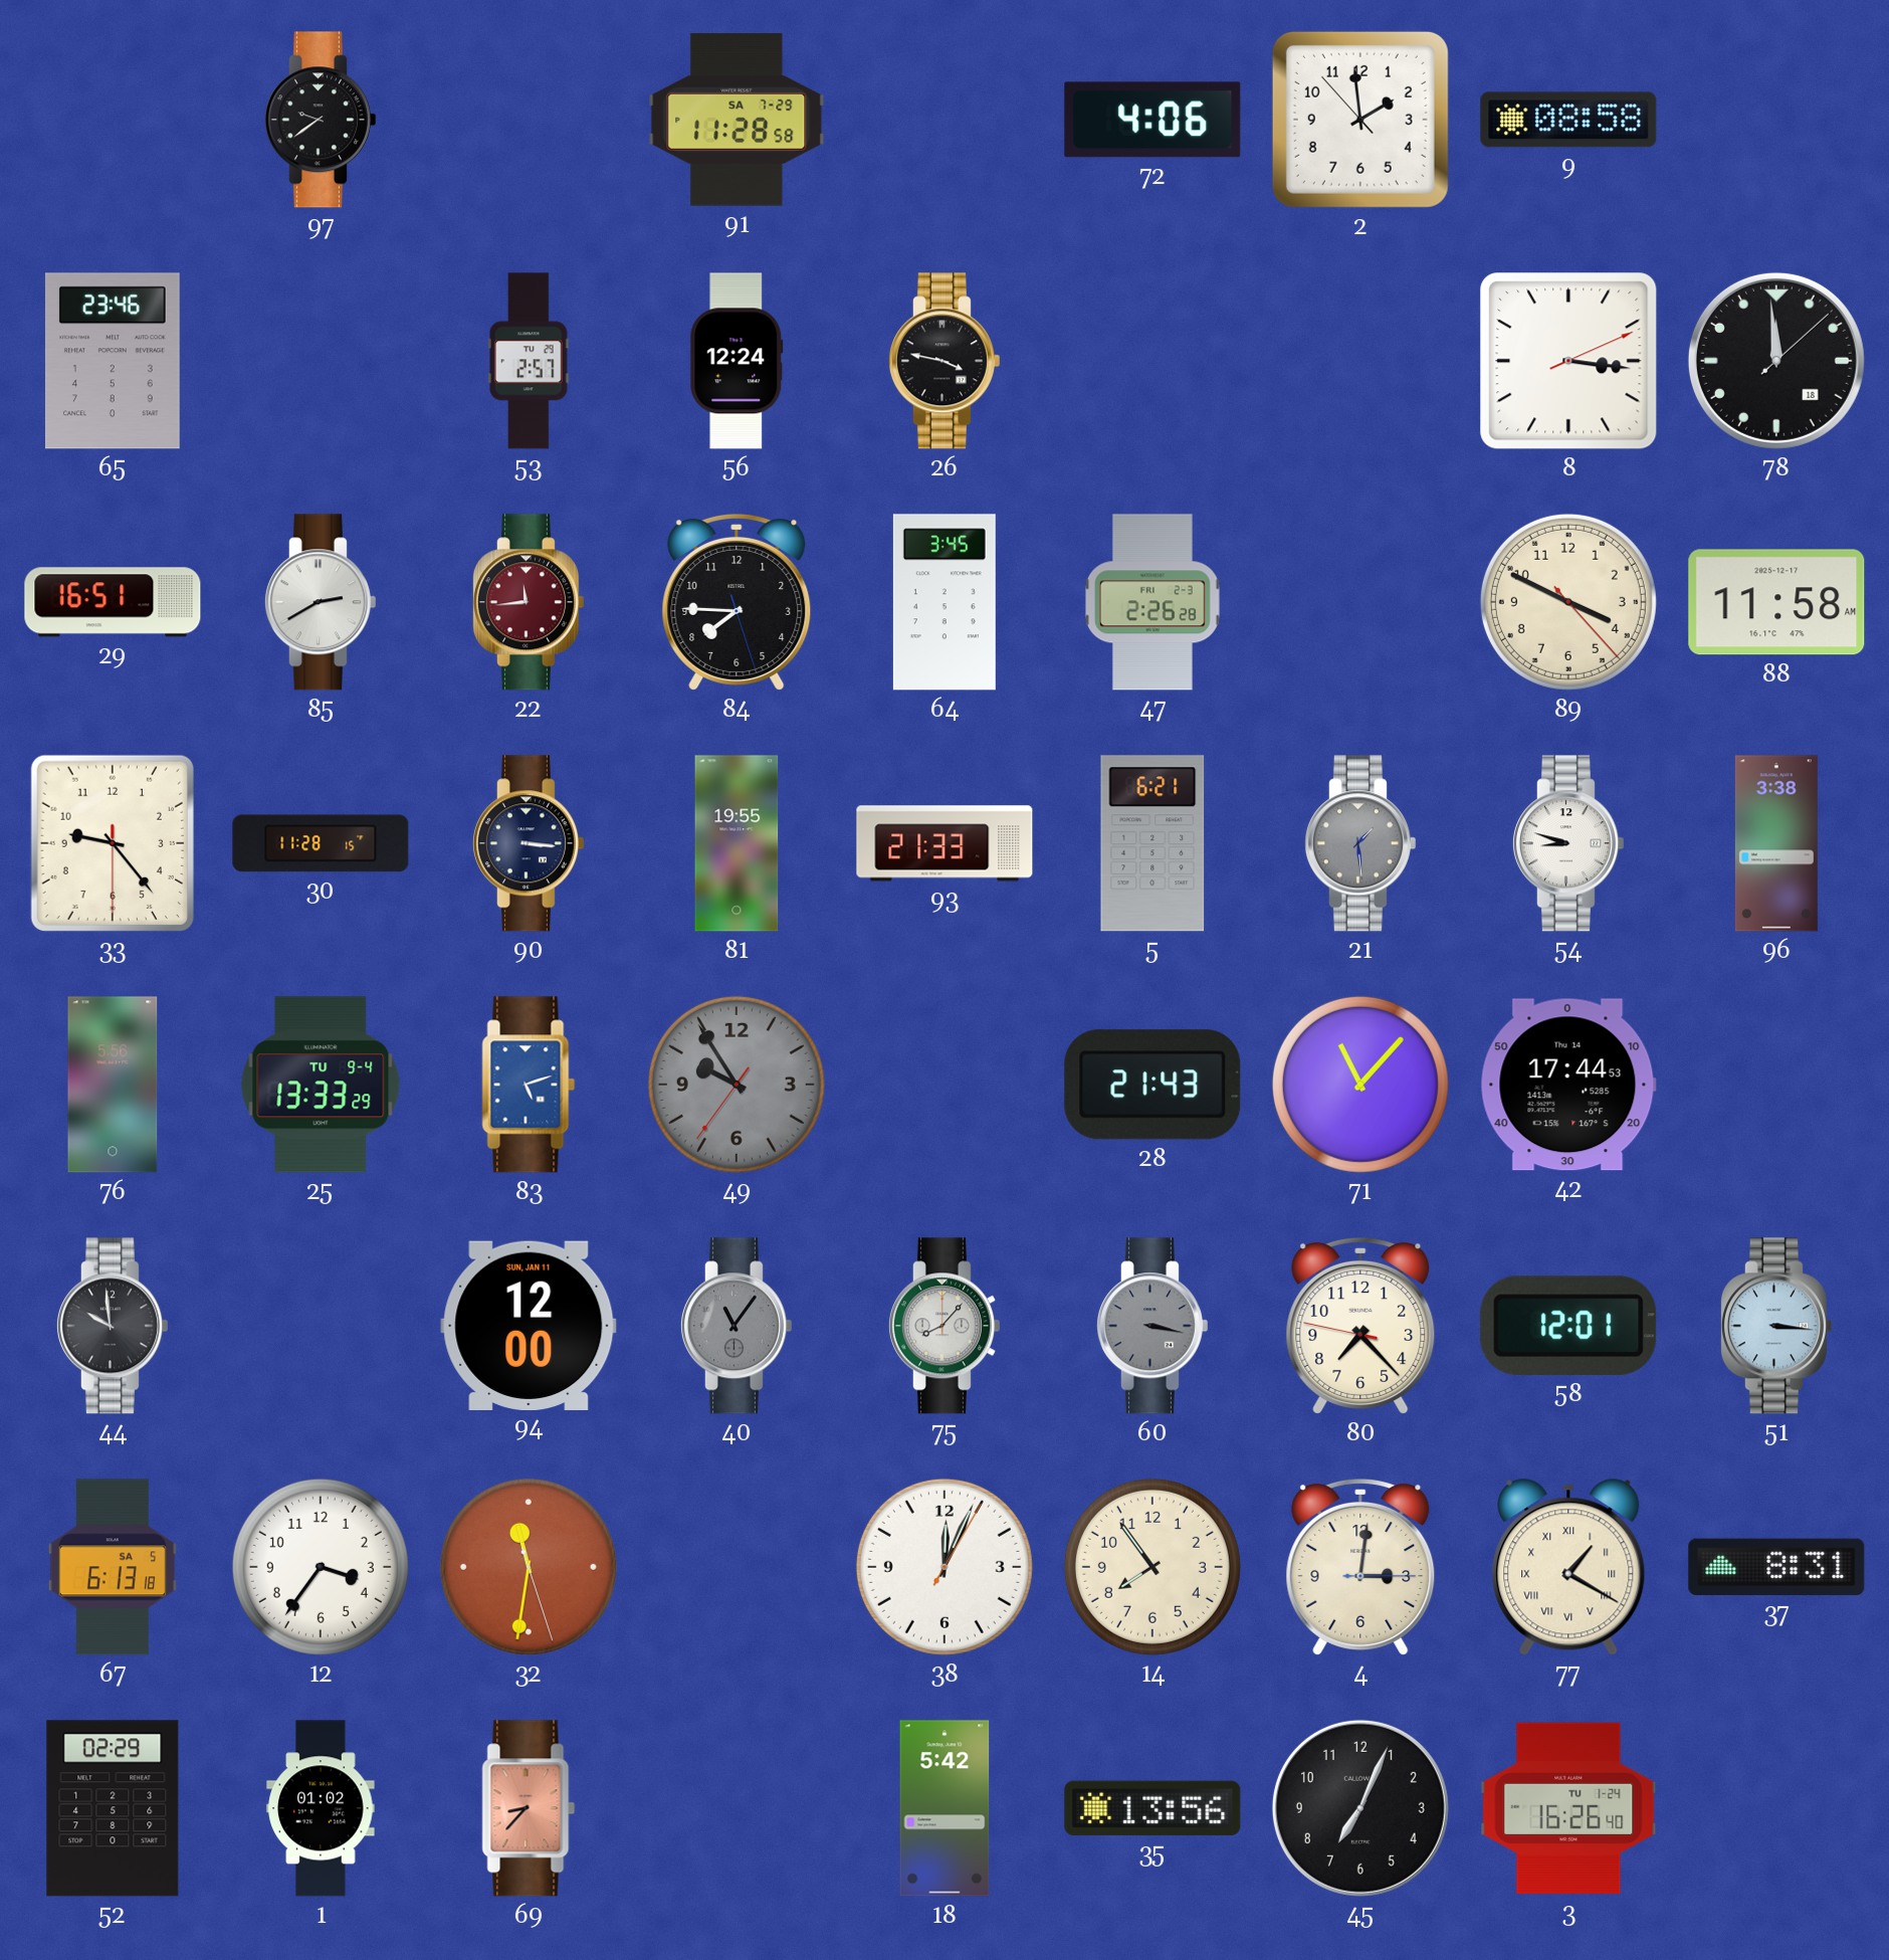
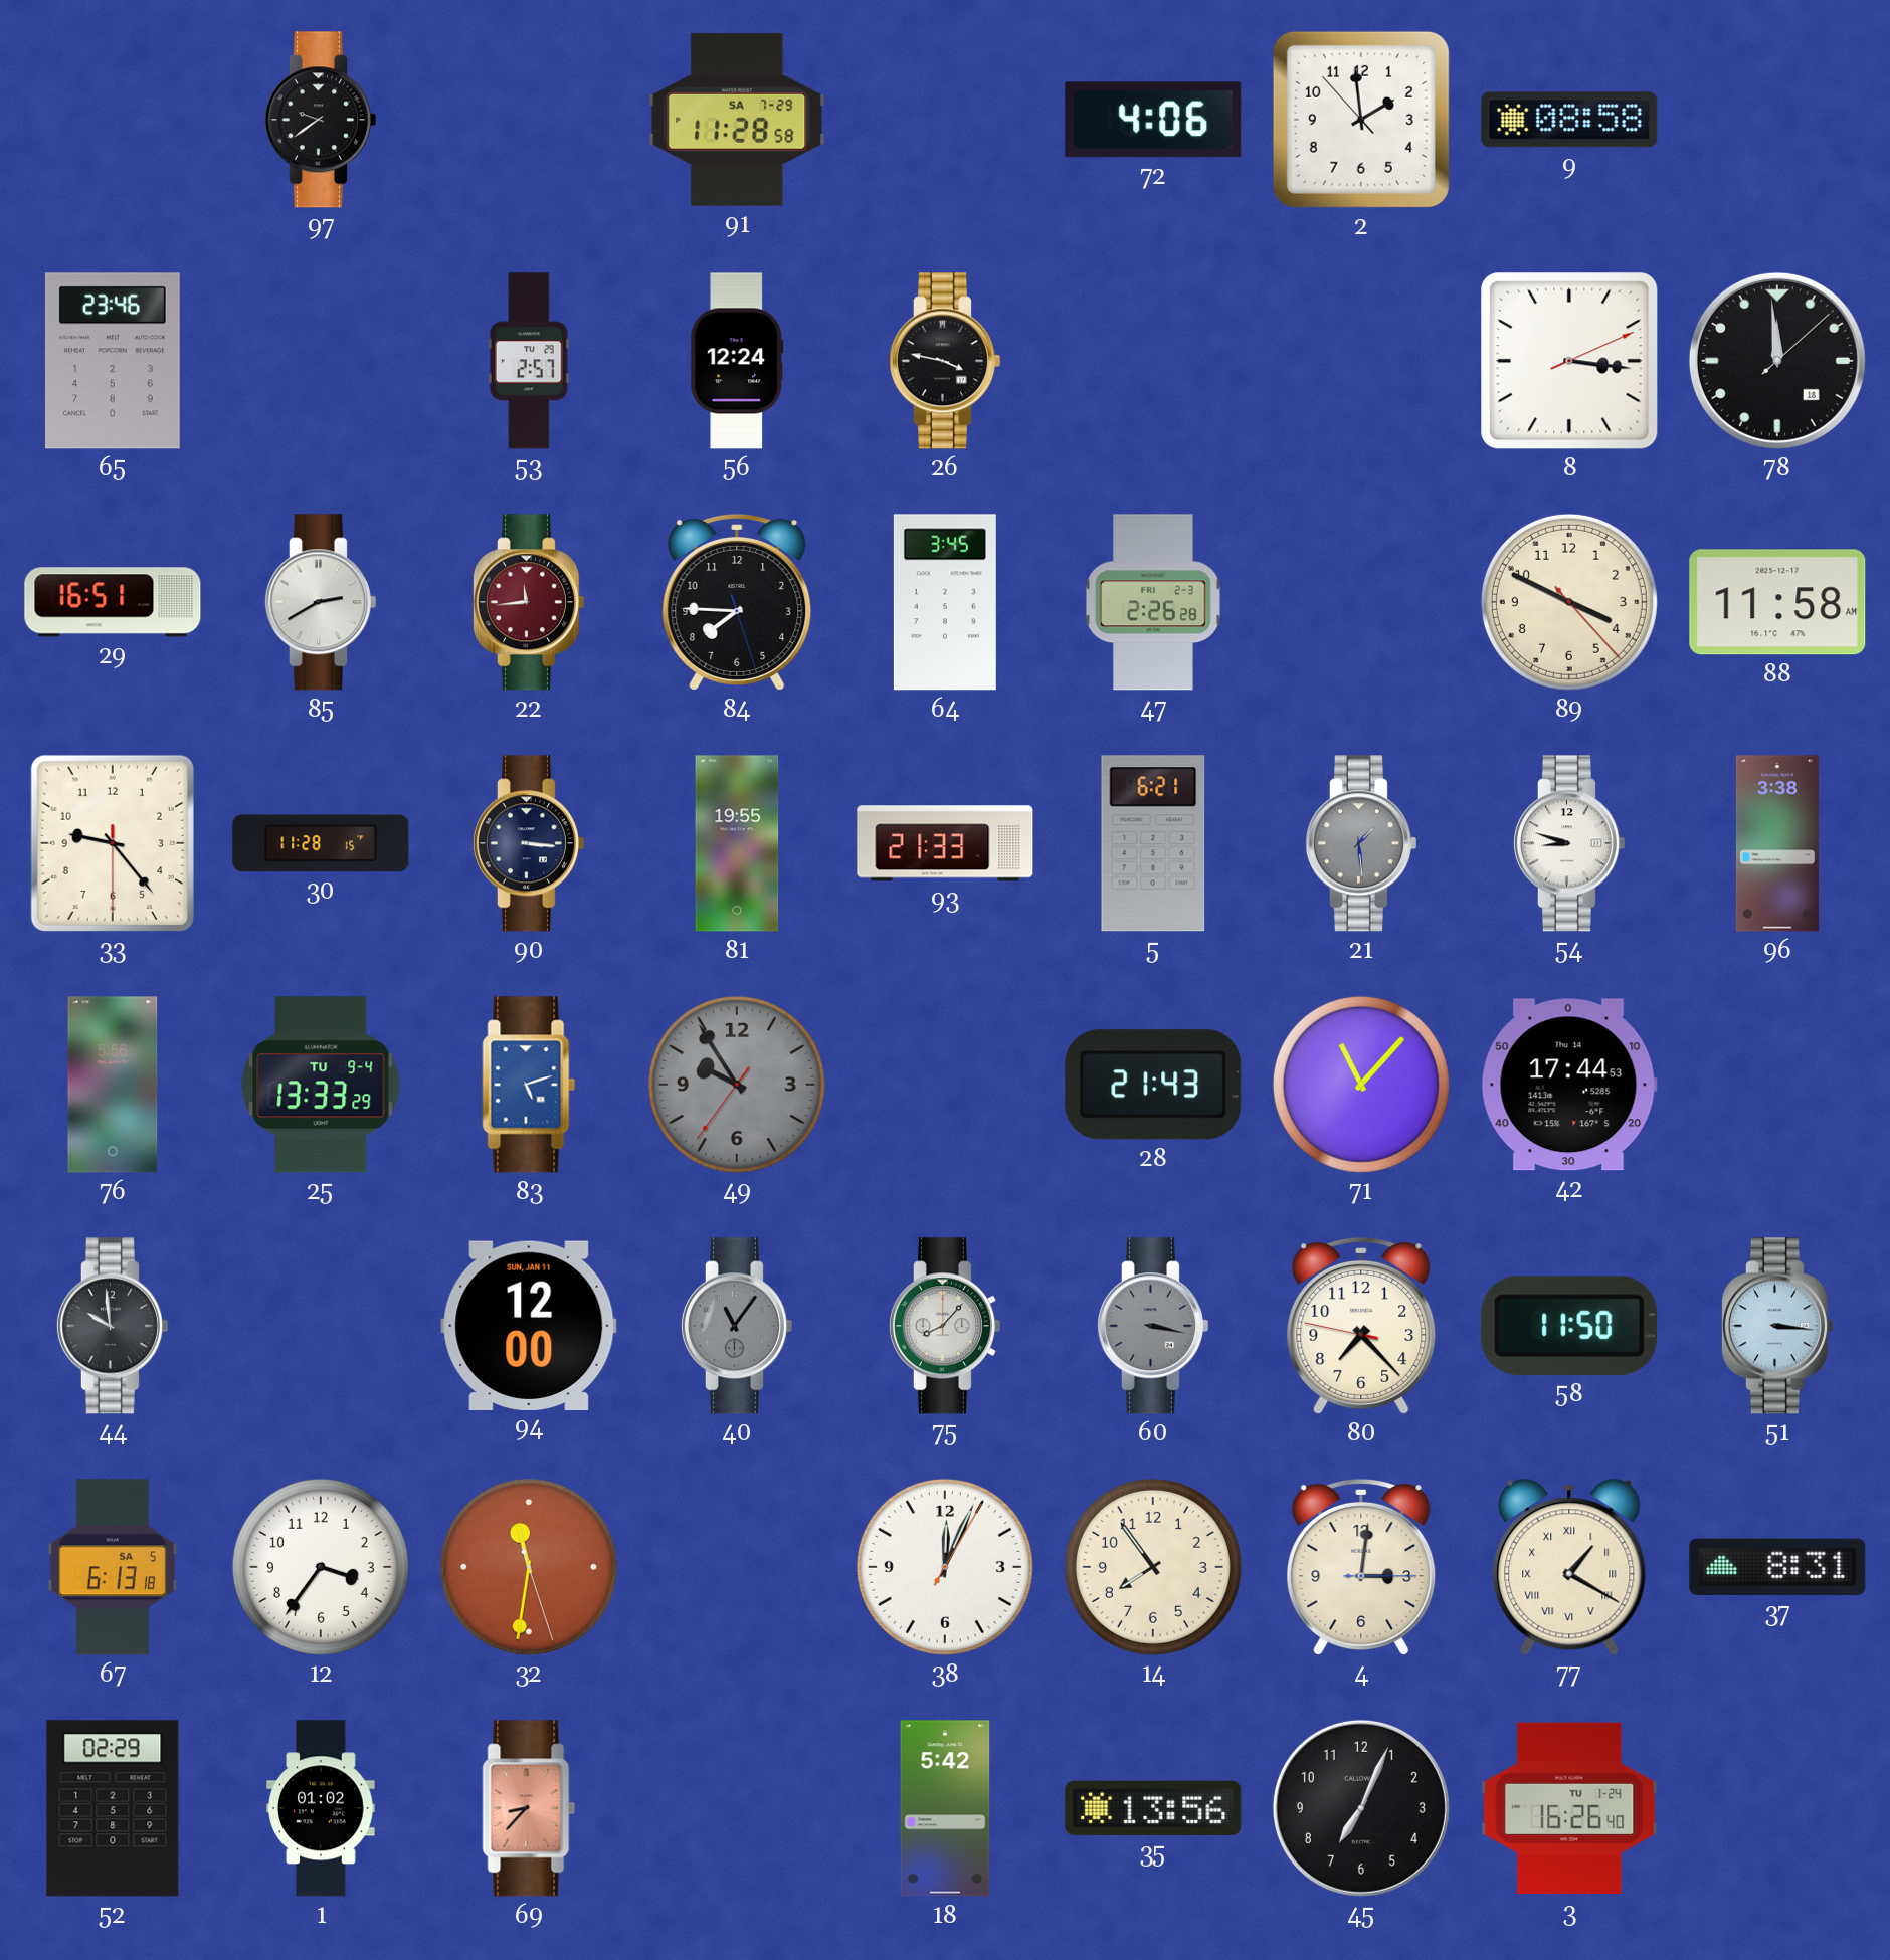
58: 12:01 -> 11:50
